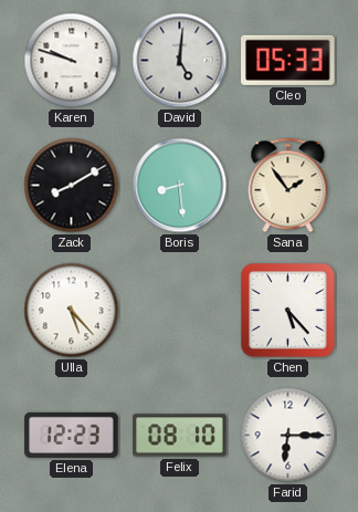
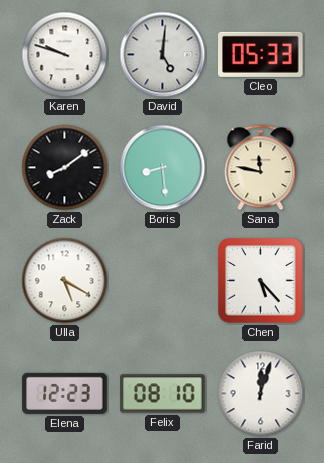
Zack: 8:10 -> 8:09
Sana: 1:54 -> 11:47
Ulla: 5:23 -> 5:20
Farid: 6:15 -> 12:03
